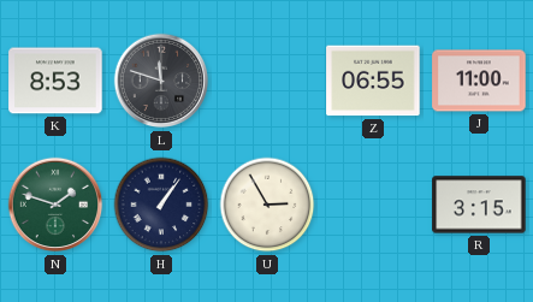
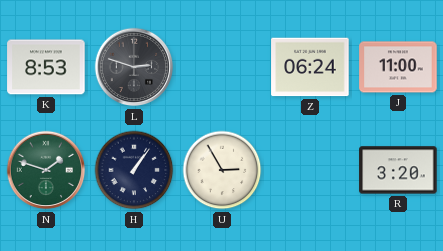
L: 11:48 -> 2:48
Z: 06:55 -> 06:24
R: 3:15 -> 3:20
